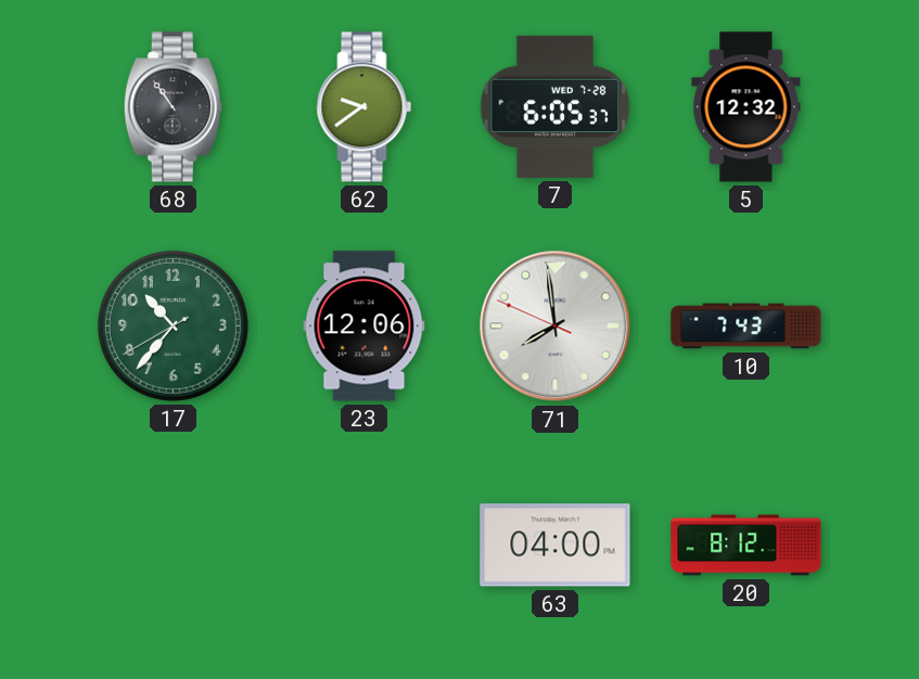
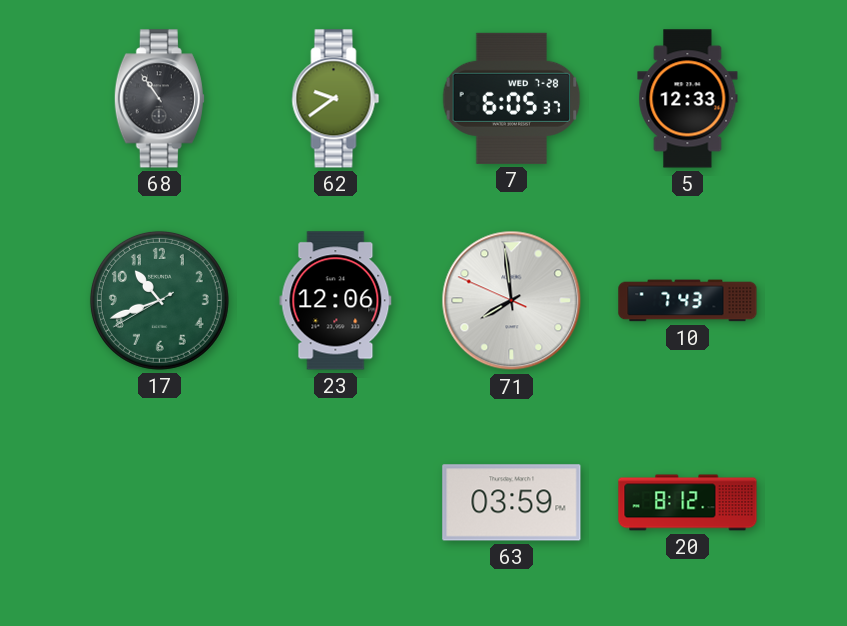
5: 12:32 -> 12:33
17: 10:36 -> 10:41
63: 04:00 -> 03:59
